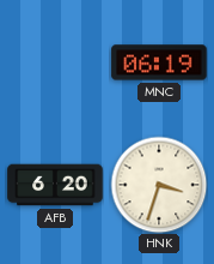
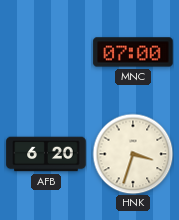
MNC: 06:19 -> 07:00
